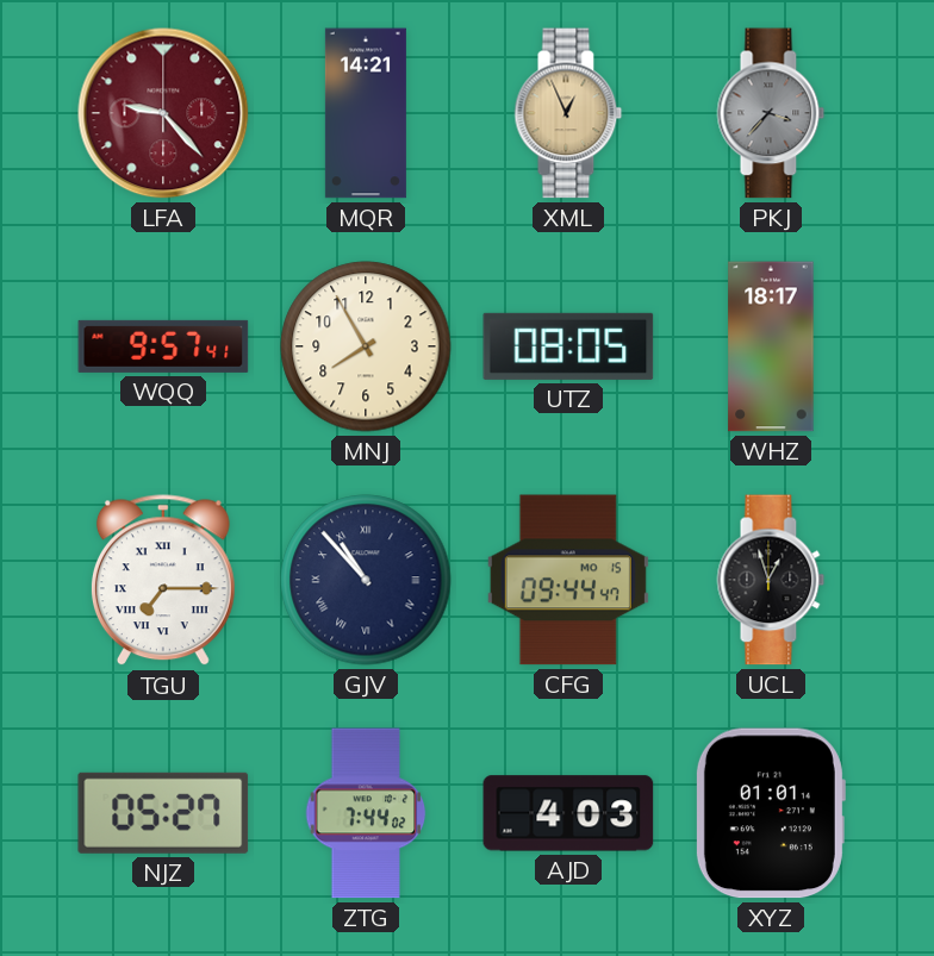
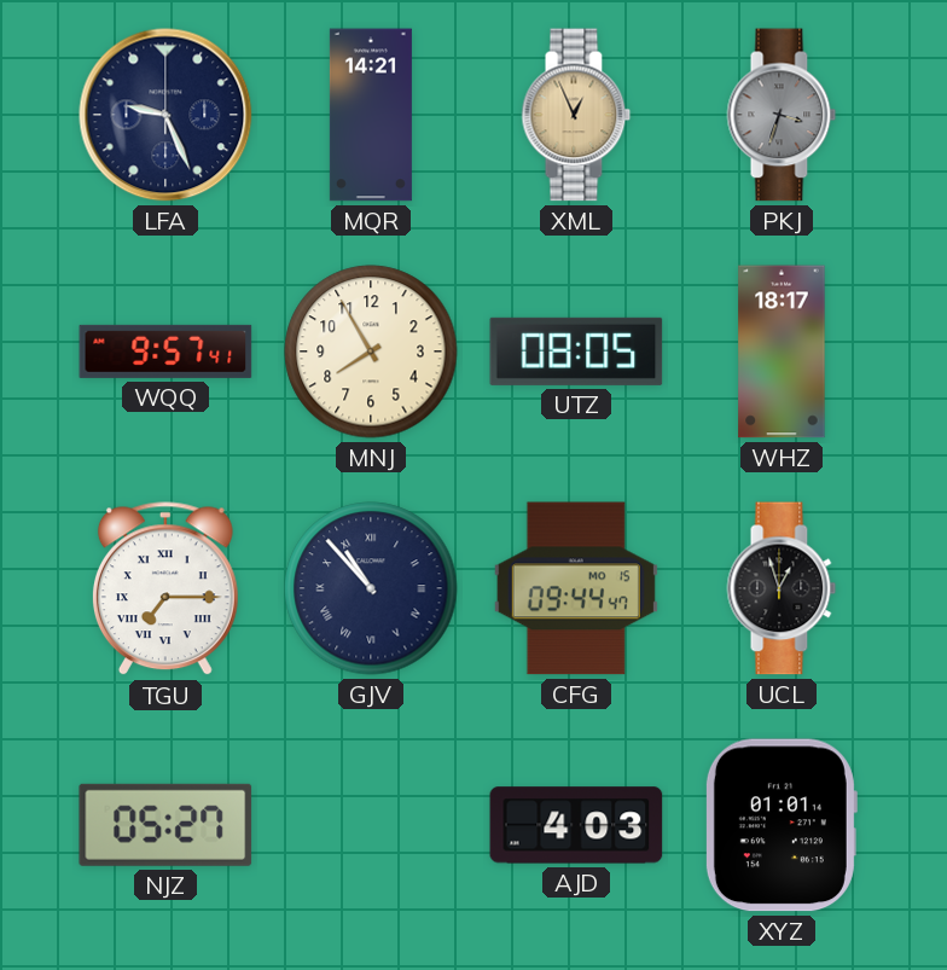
LFA: 9:23 -> 9:26
LFA dial: burgundy -> navy
PKJ: 3:37 -> 3:33
ZTG: 7:44 -> none
